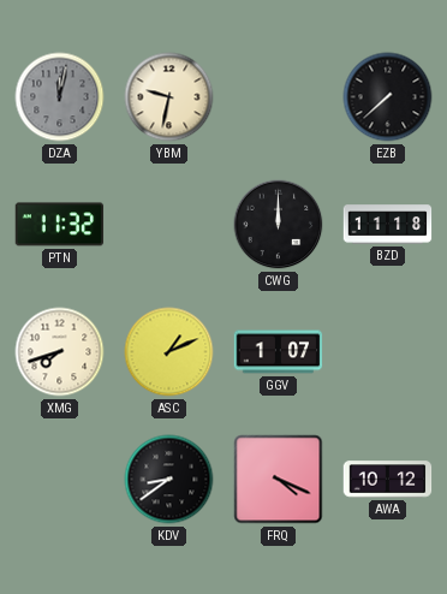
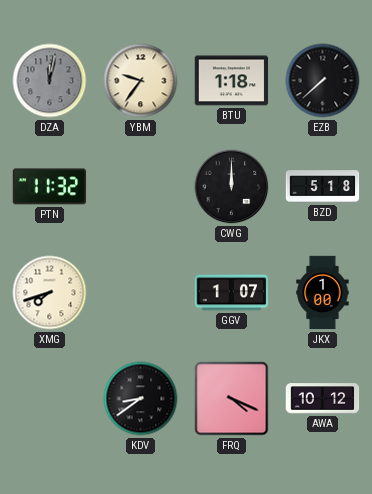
YBM: 9:32 -> 9:36
BTU: none -> 1:18
BZD: 11:18 -> 5:18
ASC: 1:11 -> none
JKX: none -> 1:00
